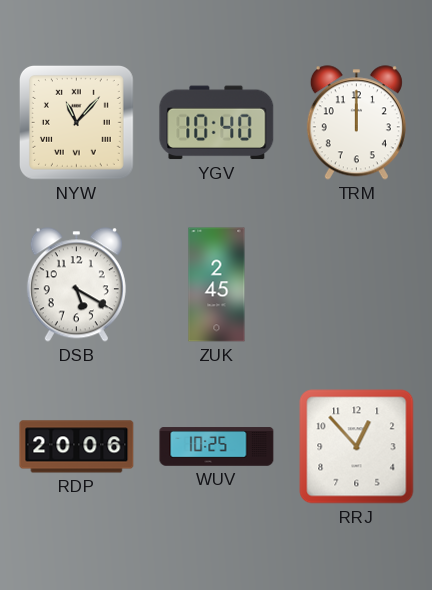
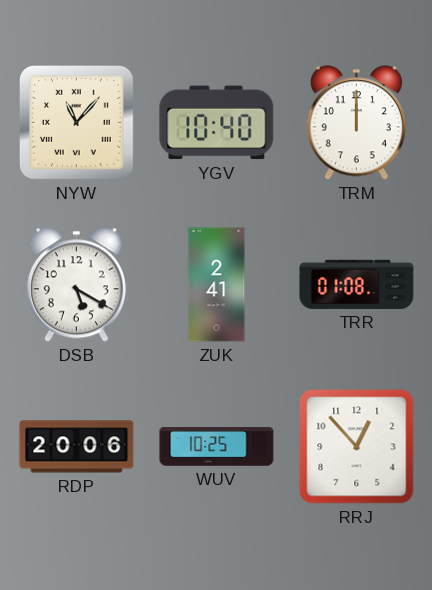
ZUK: 2:45 -> 2:41
TRR: none -> 01:08
